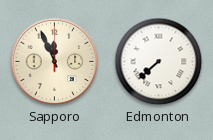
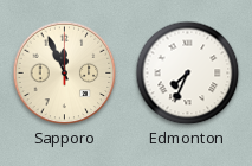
Edmonton: 7:38 -> 7:34
